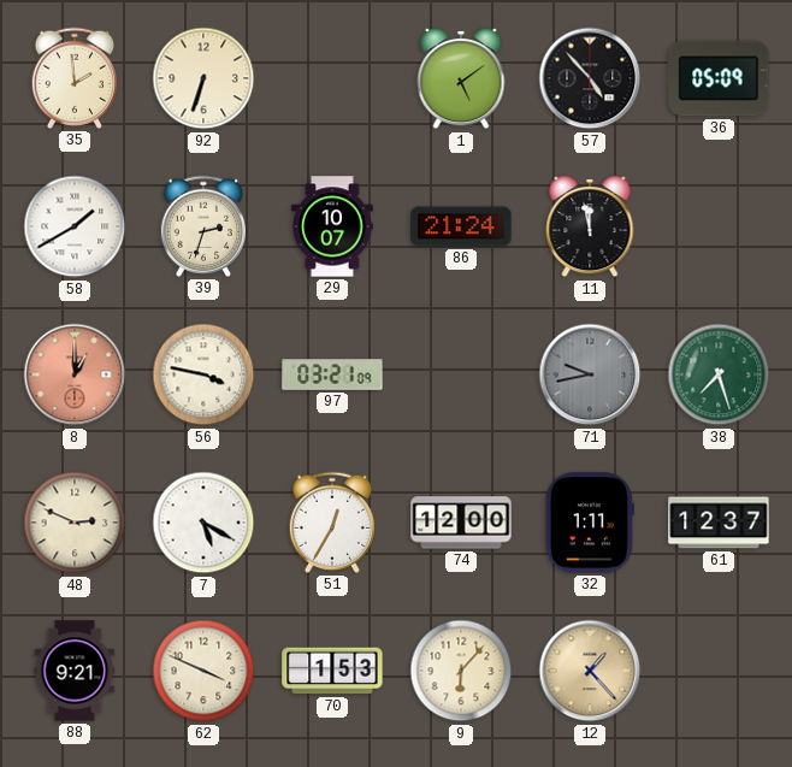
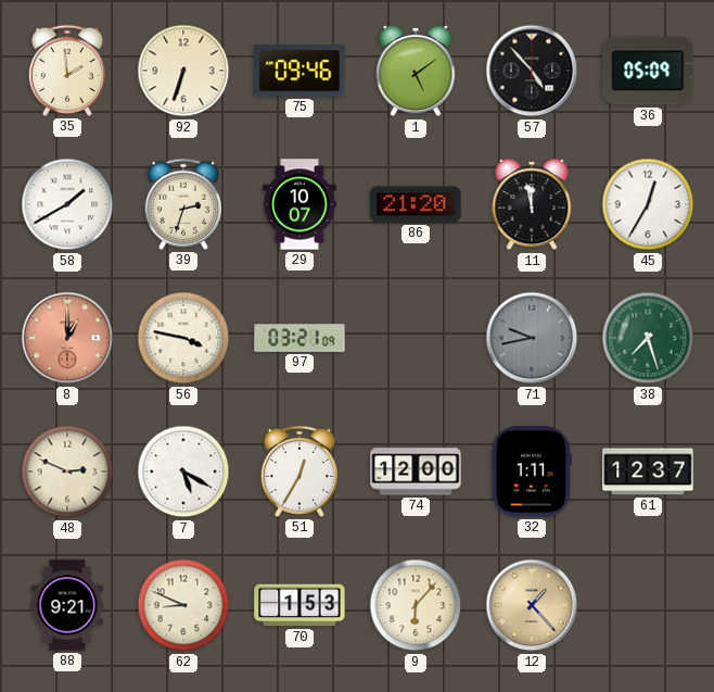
75: none -> 09:46
86: 21:24 -> 21:20
45: none -> 12:35
62: 3:49 -> 8:49
